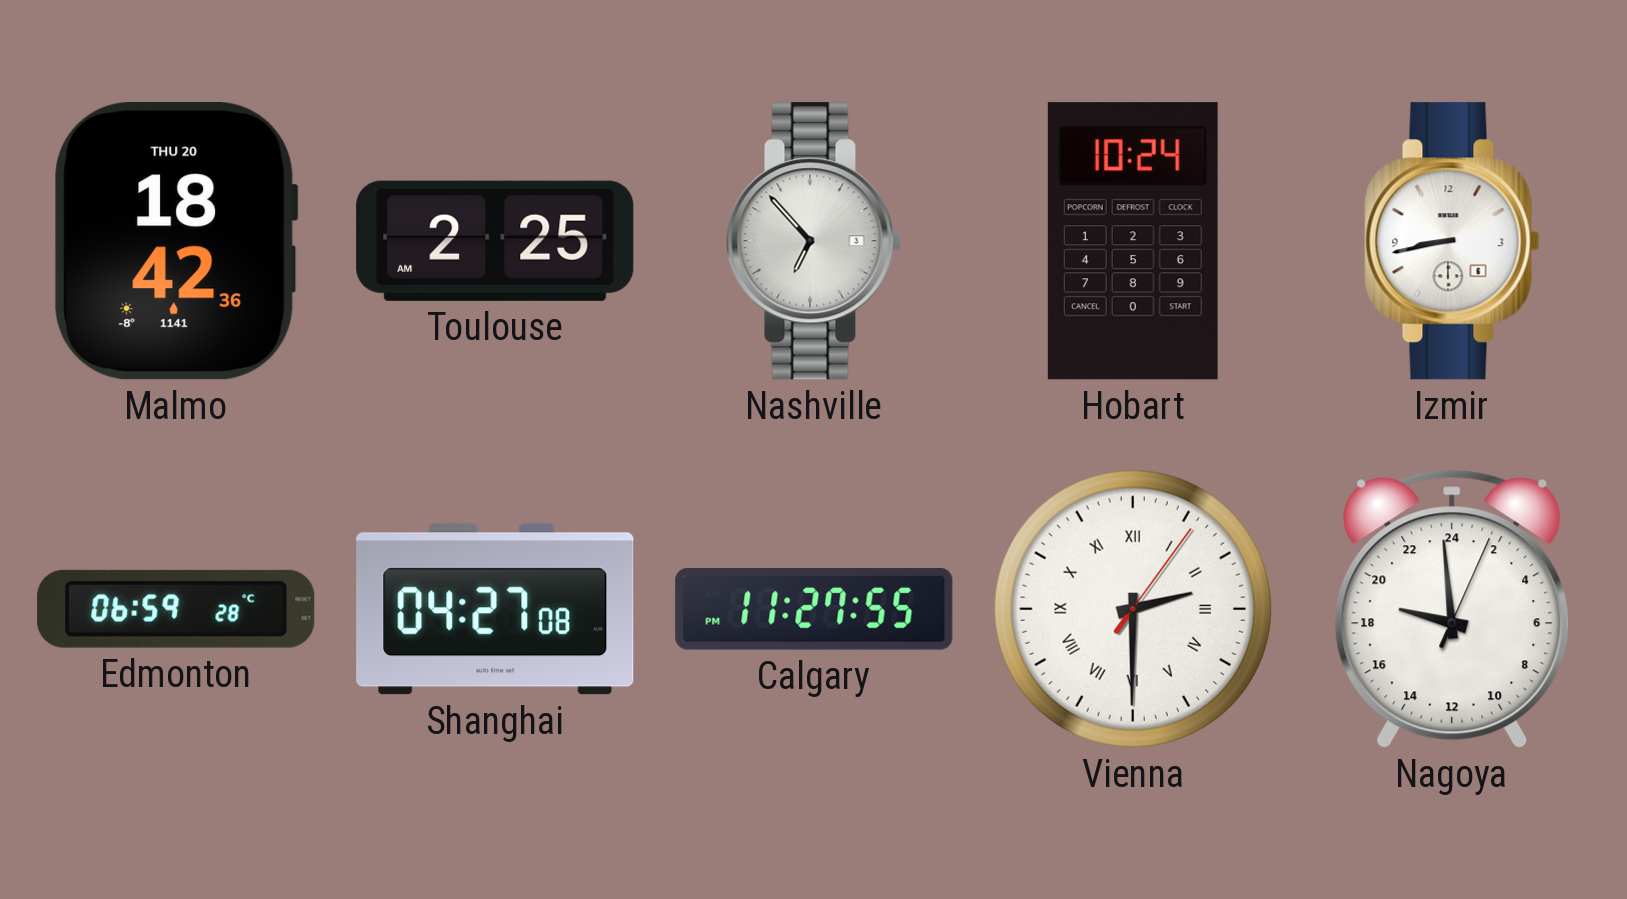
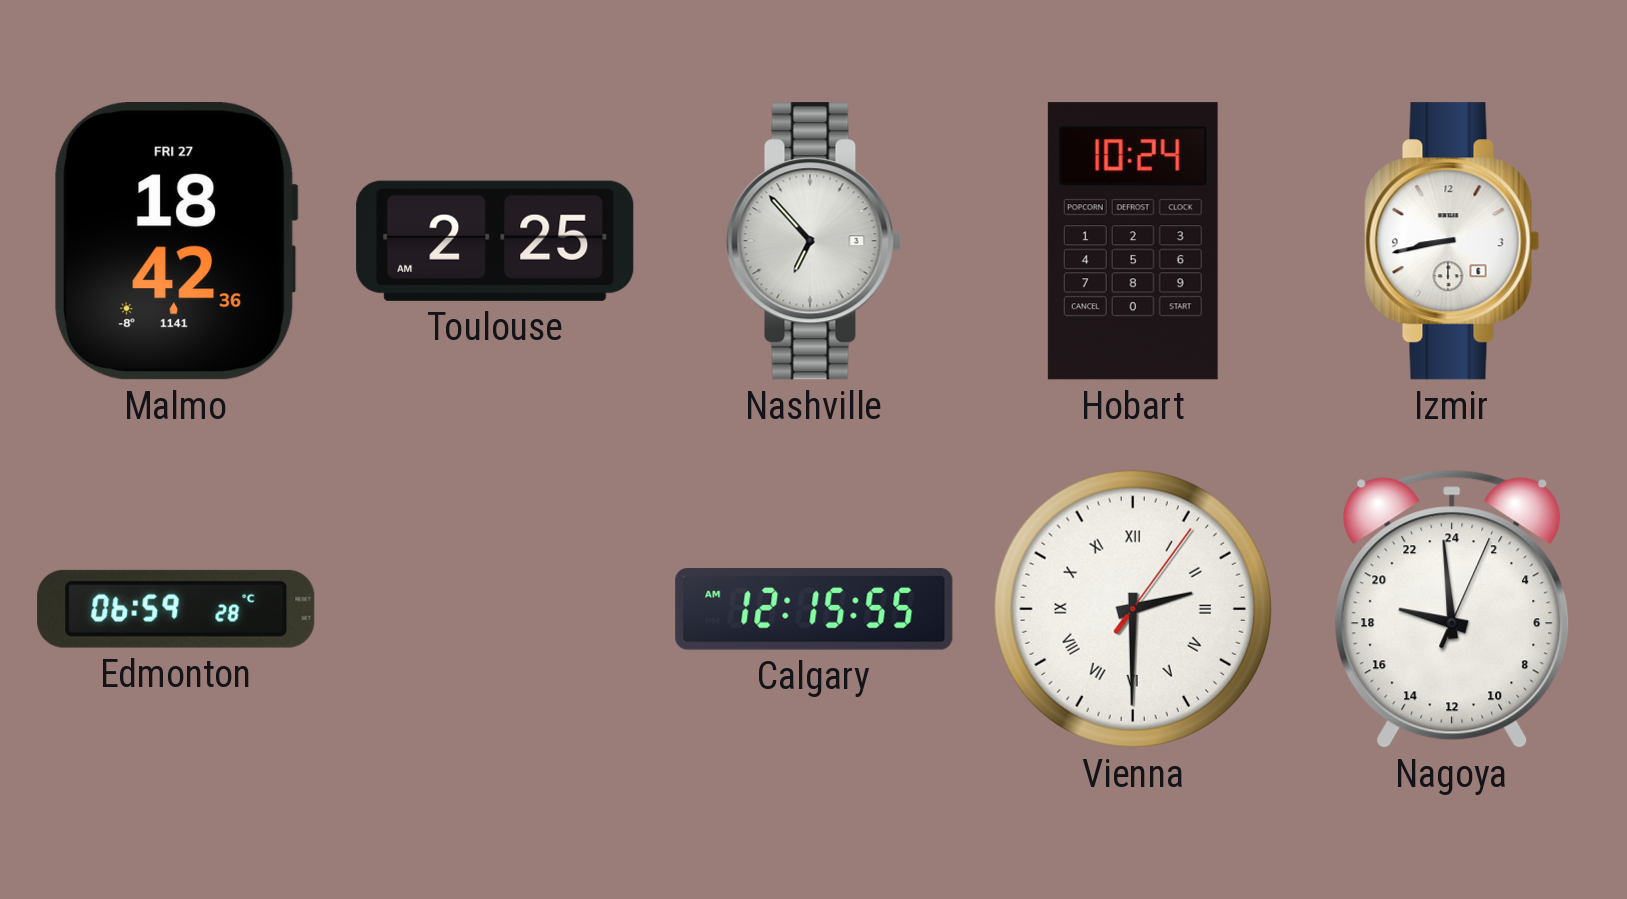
Malmo date: THU 20 -> FRI 27
Shanghai: 04:27 -> none
Calgary: 11:27 -> 12:15
